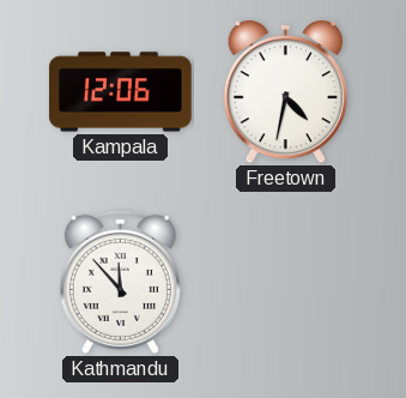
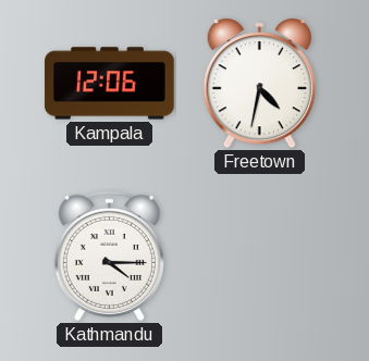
Kathmandu: 11:53 -> 4:15
